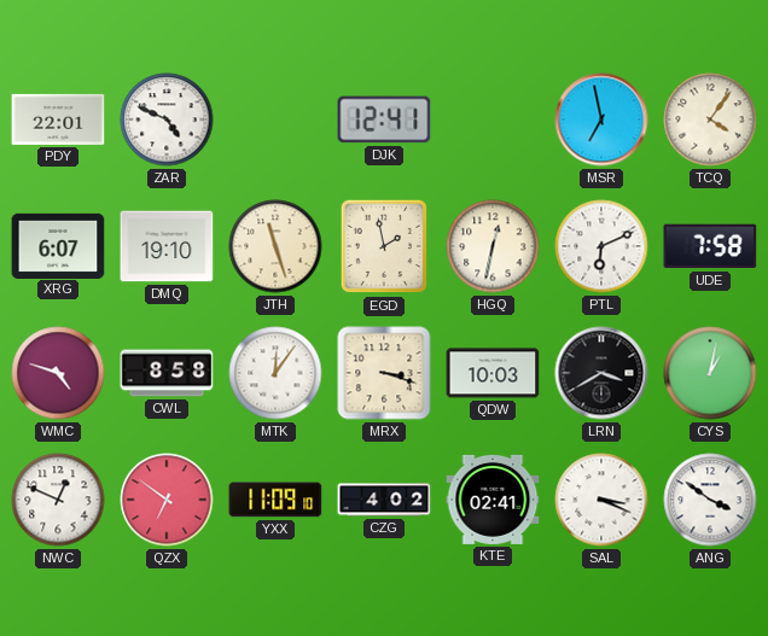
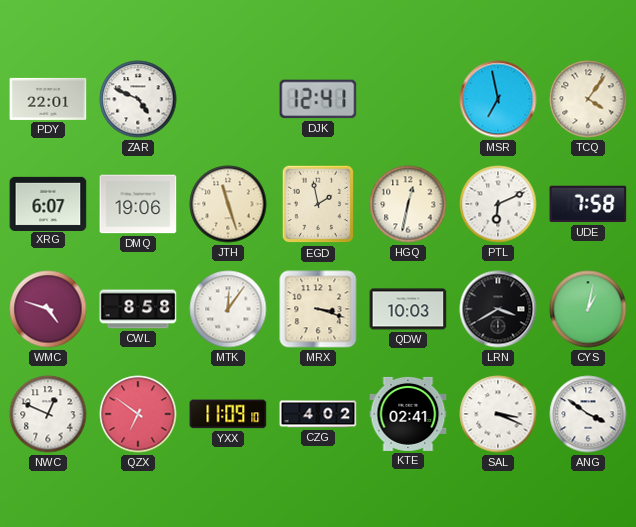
DMQ: 19:10 -> 19:06
